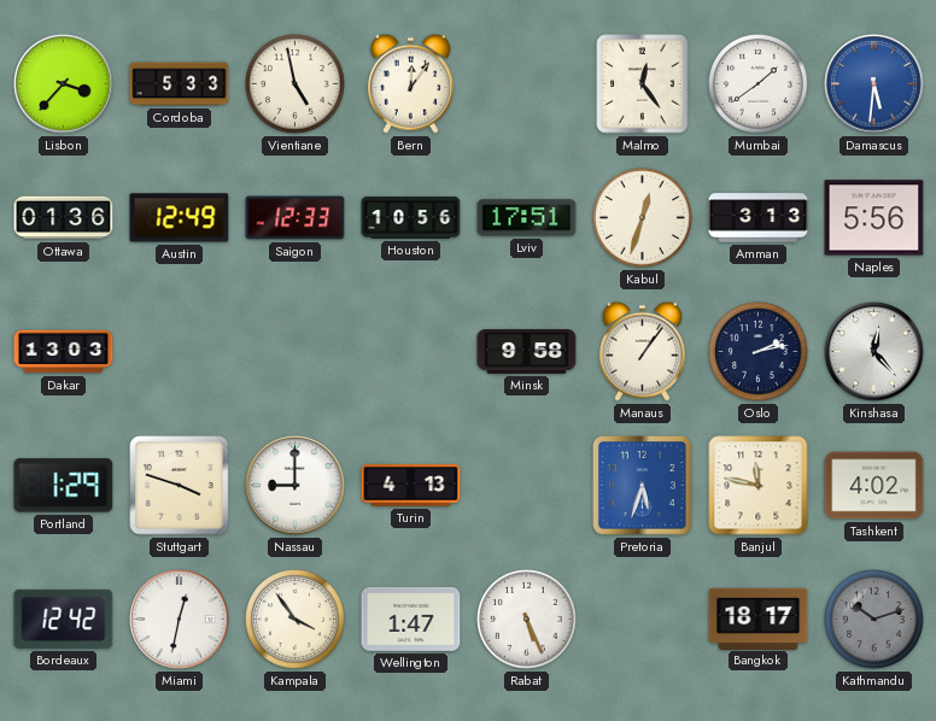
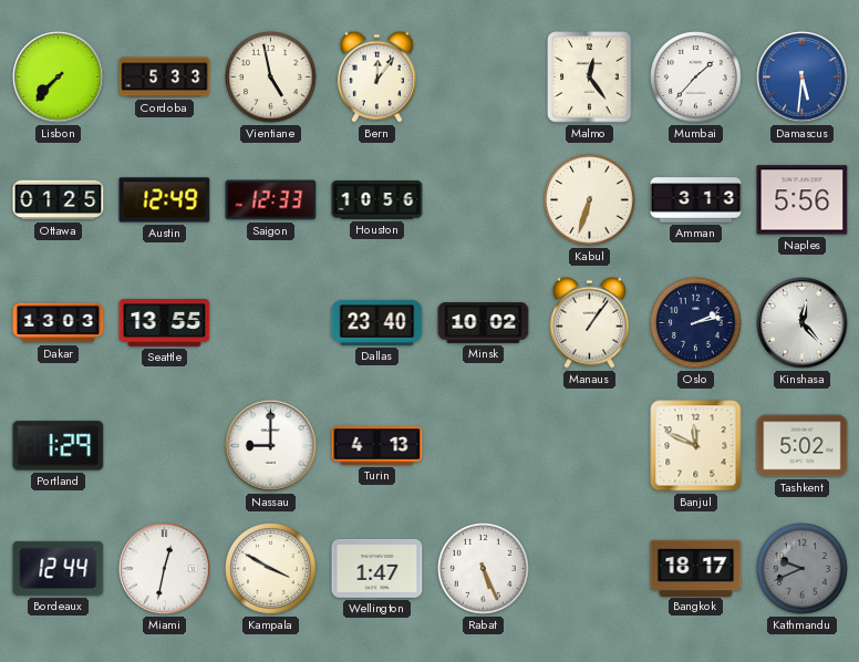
Lisbon: 3:37 -> 7:37
Mumbai: 1:39 -> 1:37
Ottawa: 01:36 -> 01:25
Lviv: 17:51 -> none
Kabul: 12:33 -> 6:33
Seattle: none -> 13:55
Dallas: none -> 23:40
Minsk: 9:58 -> 10:02
Stuttgart: 3:48 -> none
Pretoria: 5:33 -> none
Banjul: 11:47 -> 11:49
Tashkent: 4:02 -> 5:02
Bordeaux: 12:42 -> 12:44
Kampala: 3:54 -> 3:50
Kathmandu: 10:12 -> 9:41
